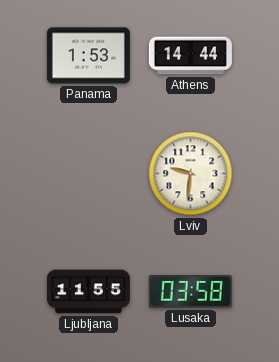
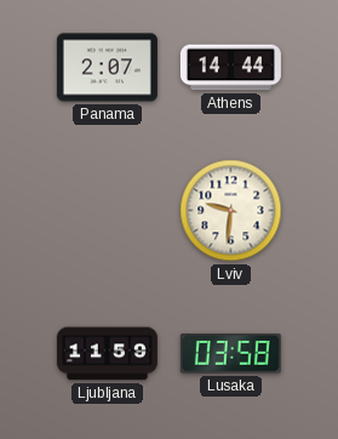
Panama: 1:53 -> 2:07
Ljubljana: 11:55 -> 11:59
